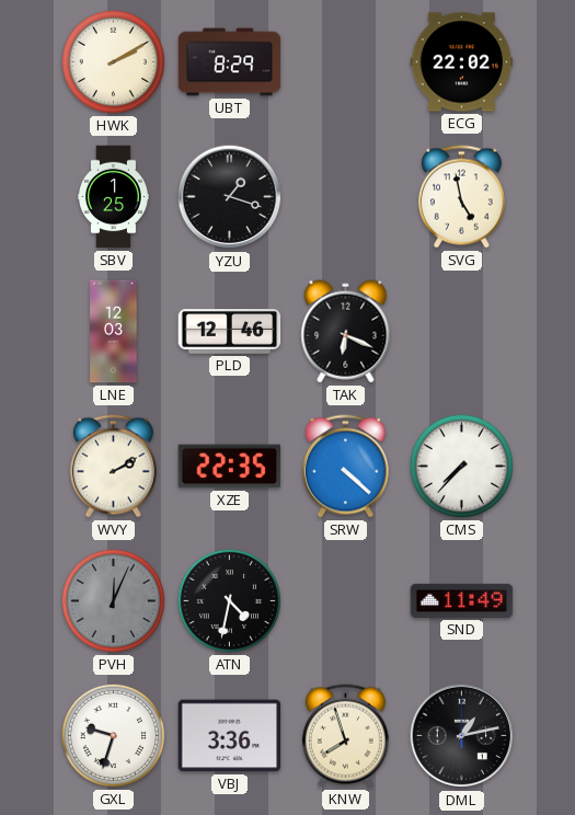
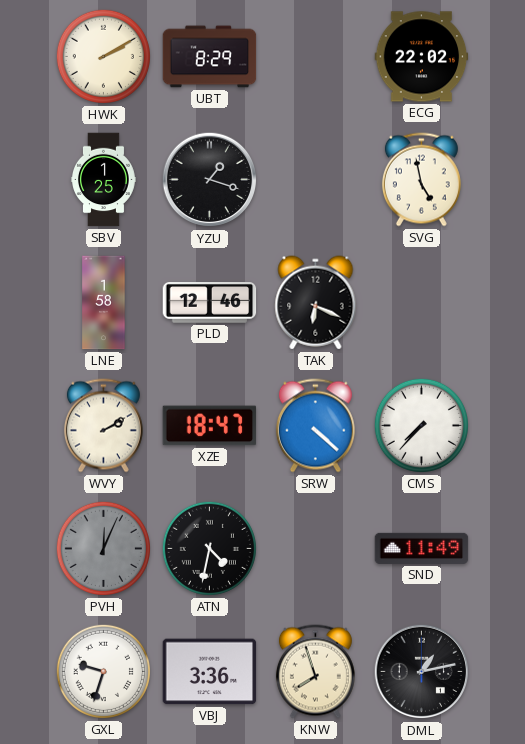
LNE: 12:03 -> 1:58
XZE: 22:35 -> 18:47
